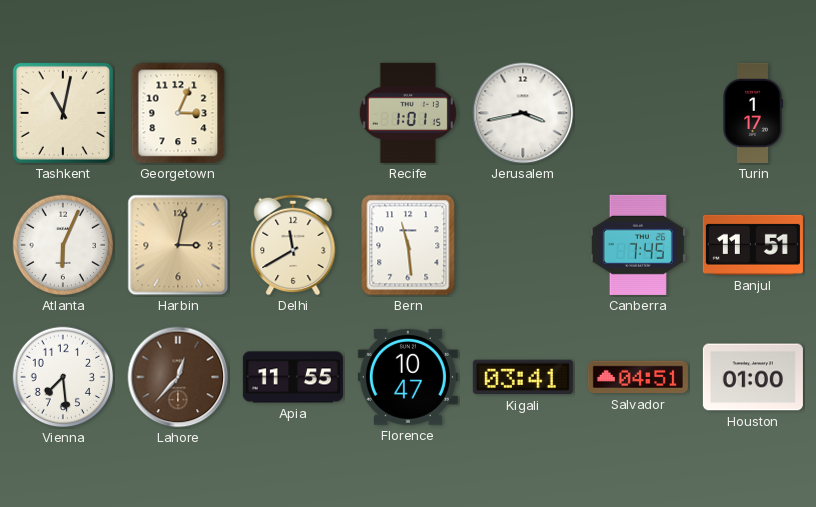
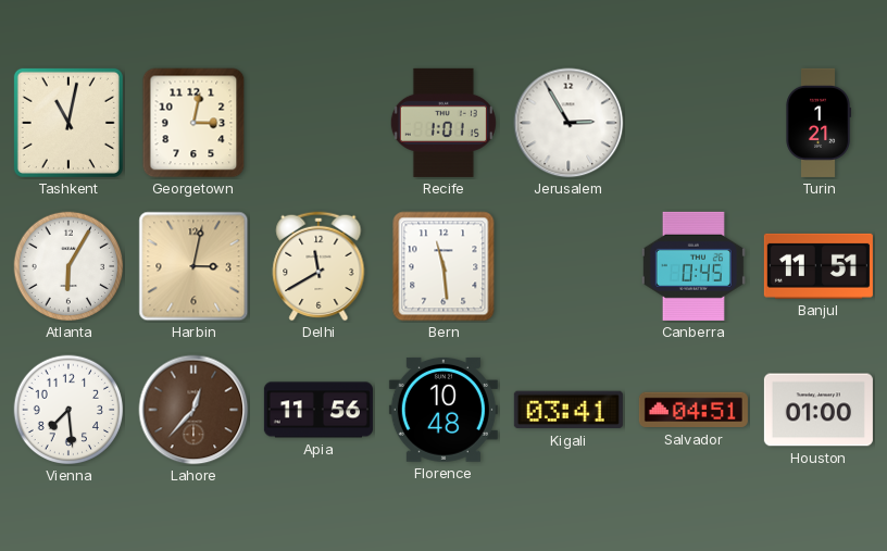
Georgetown: 3:04 -> 3:02
Jerusalem: 3:43 -> 2:55
Turin: 1:17 -> 1:21
Atlanta: 6:04 -> 6:05
Canberra: 7:45 -> 0:45
Apia: 11:55 -> 11:56
Florence: 10:47 -> 10:48
